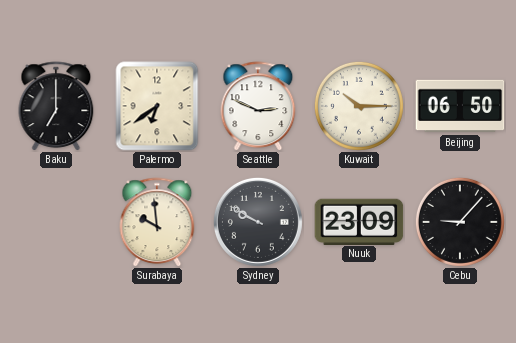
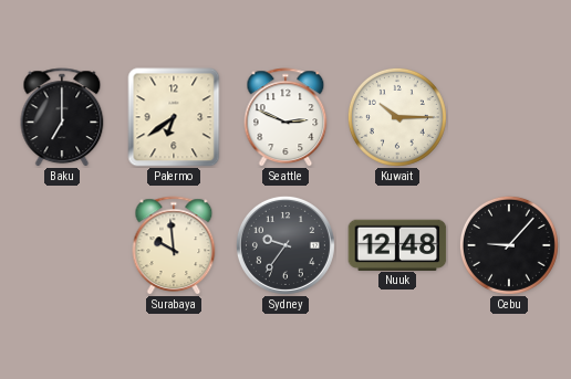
Beijing: 06:50 -> none
Sydney: 9:50 -> 9:36
Nuuk: 23:09 -> 12:48
